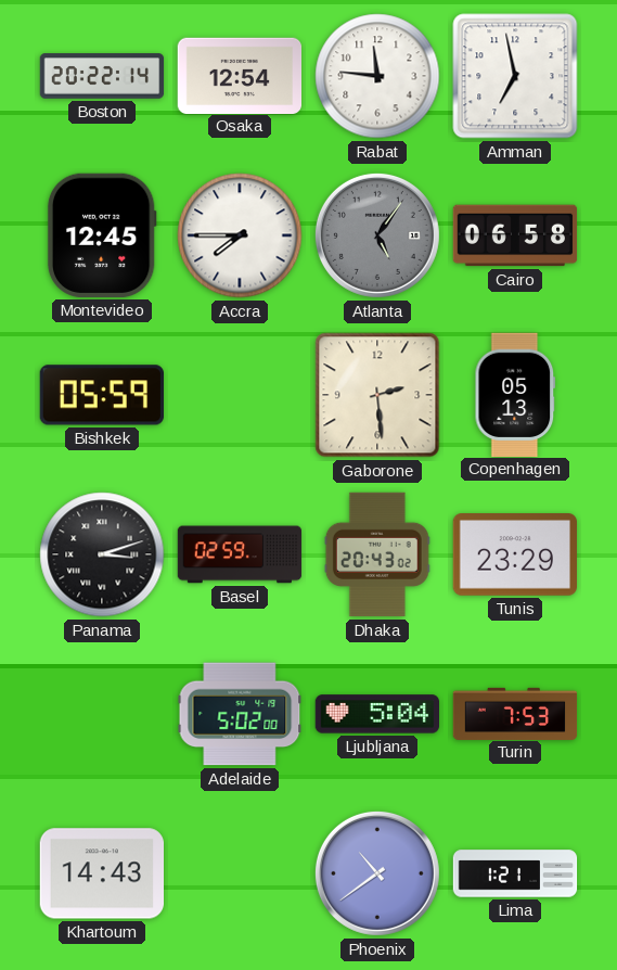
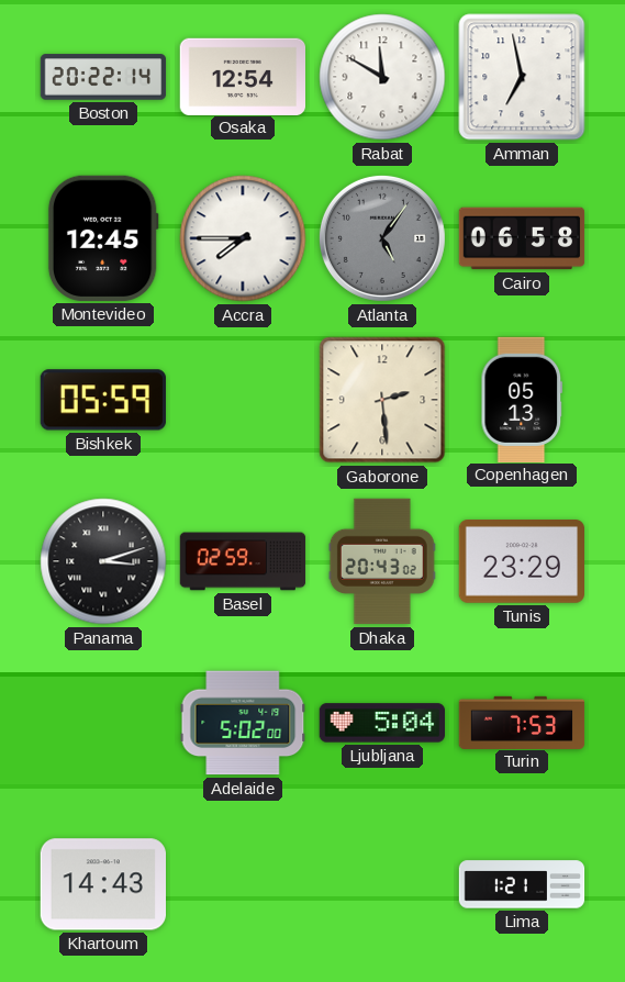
Rabat: 11:46 -> 11:50
Phoenix: 10:39 -> none
